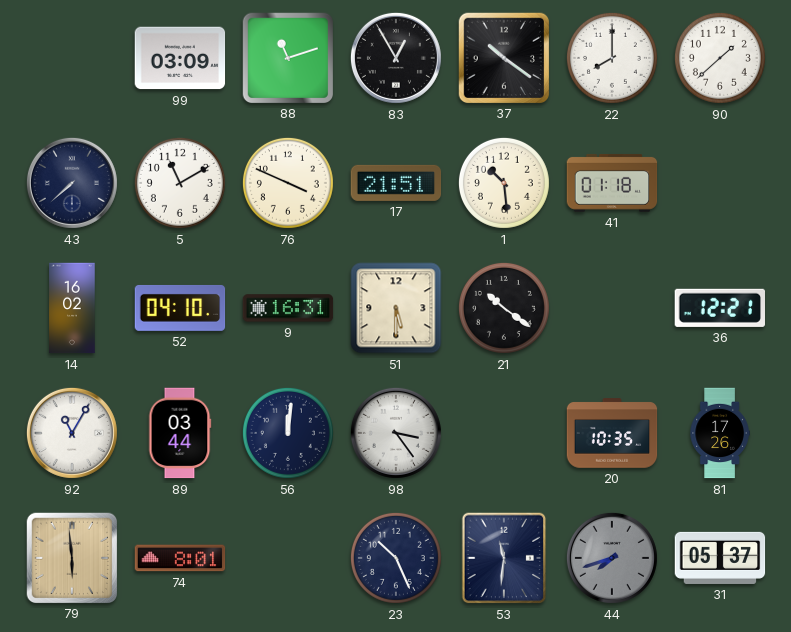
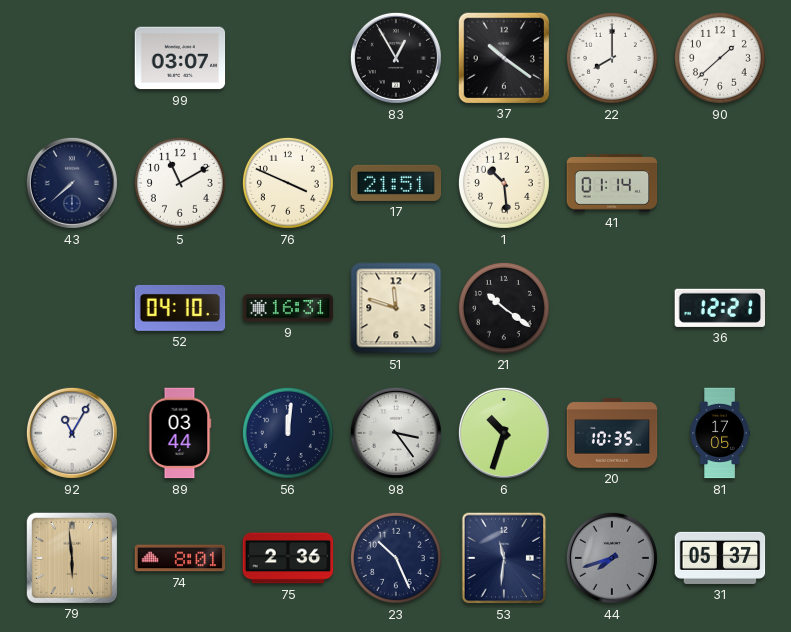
99: 03:09 -> 03:07
88: 11:12 -> none
41: 01:18 -> 01:14
14: 16:02 -> none
51: 5:30 -> 11:48
6: none -> 10:33
81: 17:26 -> 17:05
75: none -> 2:36
